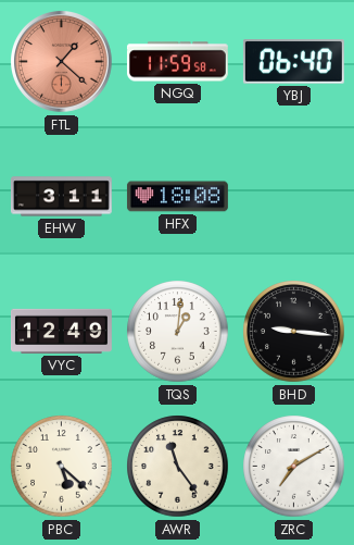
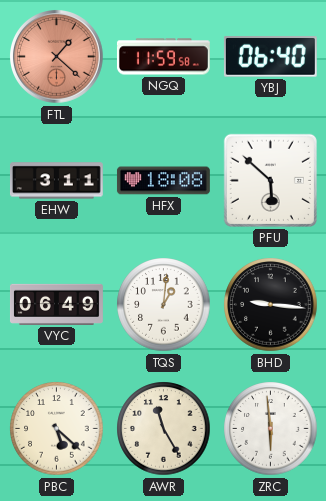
PFU: none -> 5:52
VYC: 12:49 -> 06:49
AWR: 11:24 -> 11:25
ZRC: 7:10 -> 5:59
